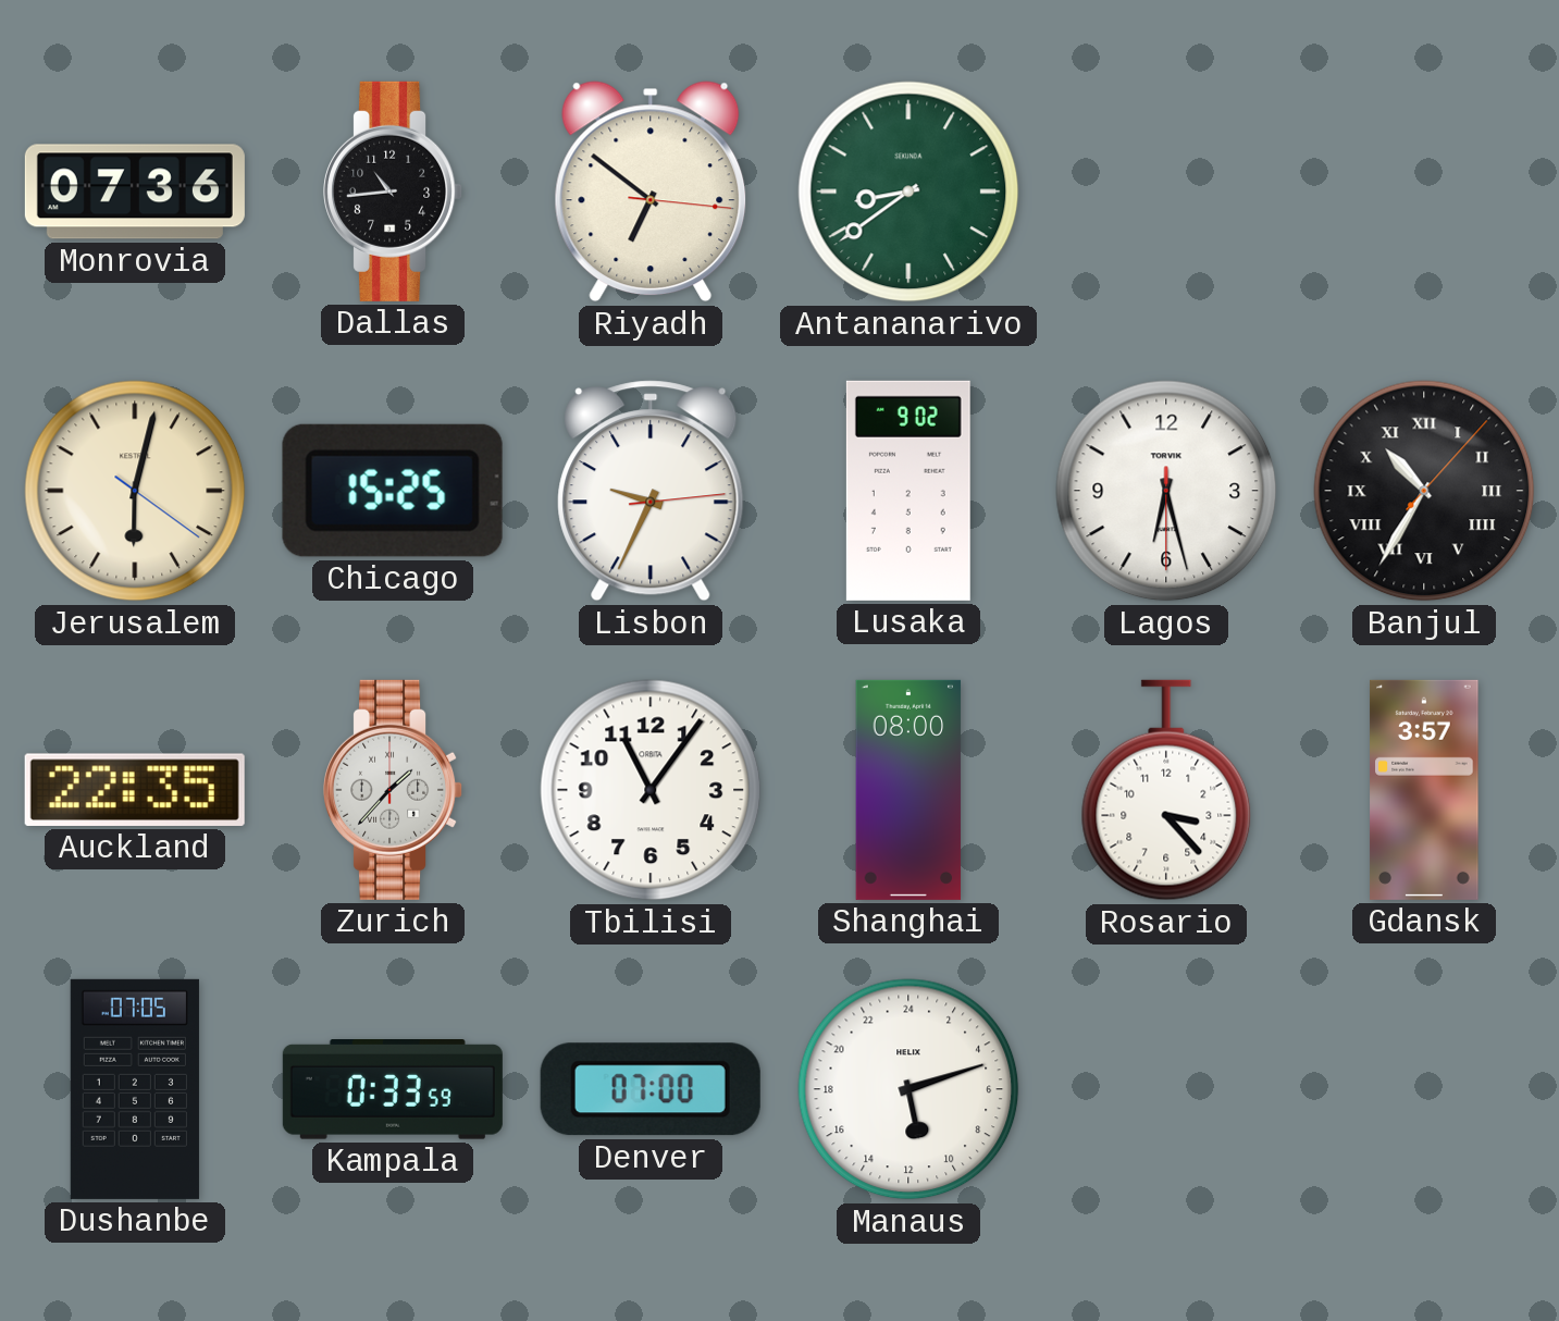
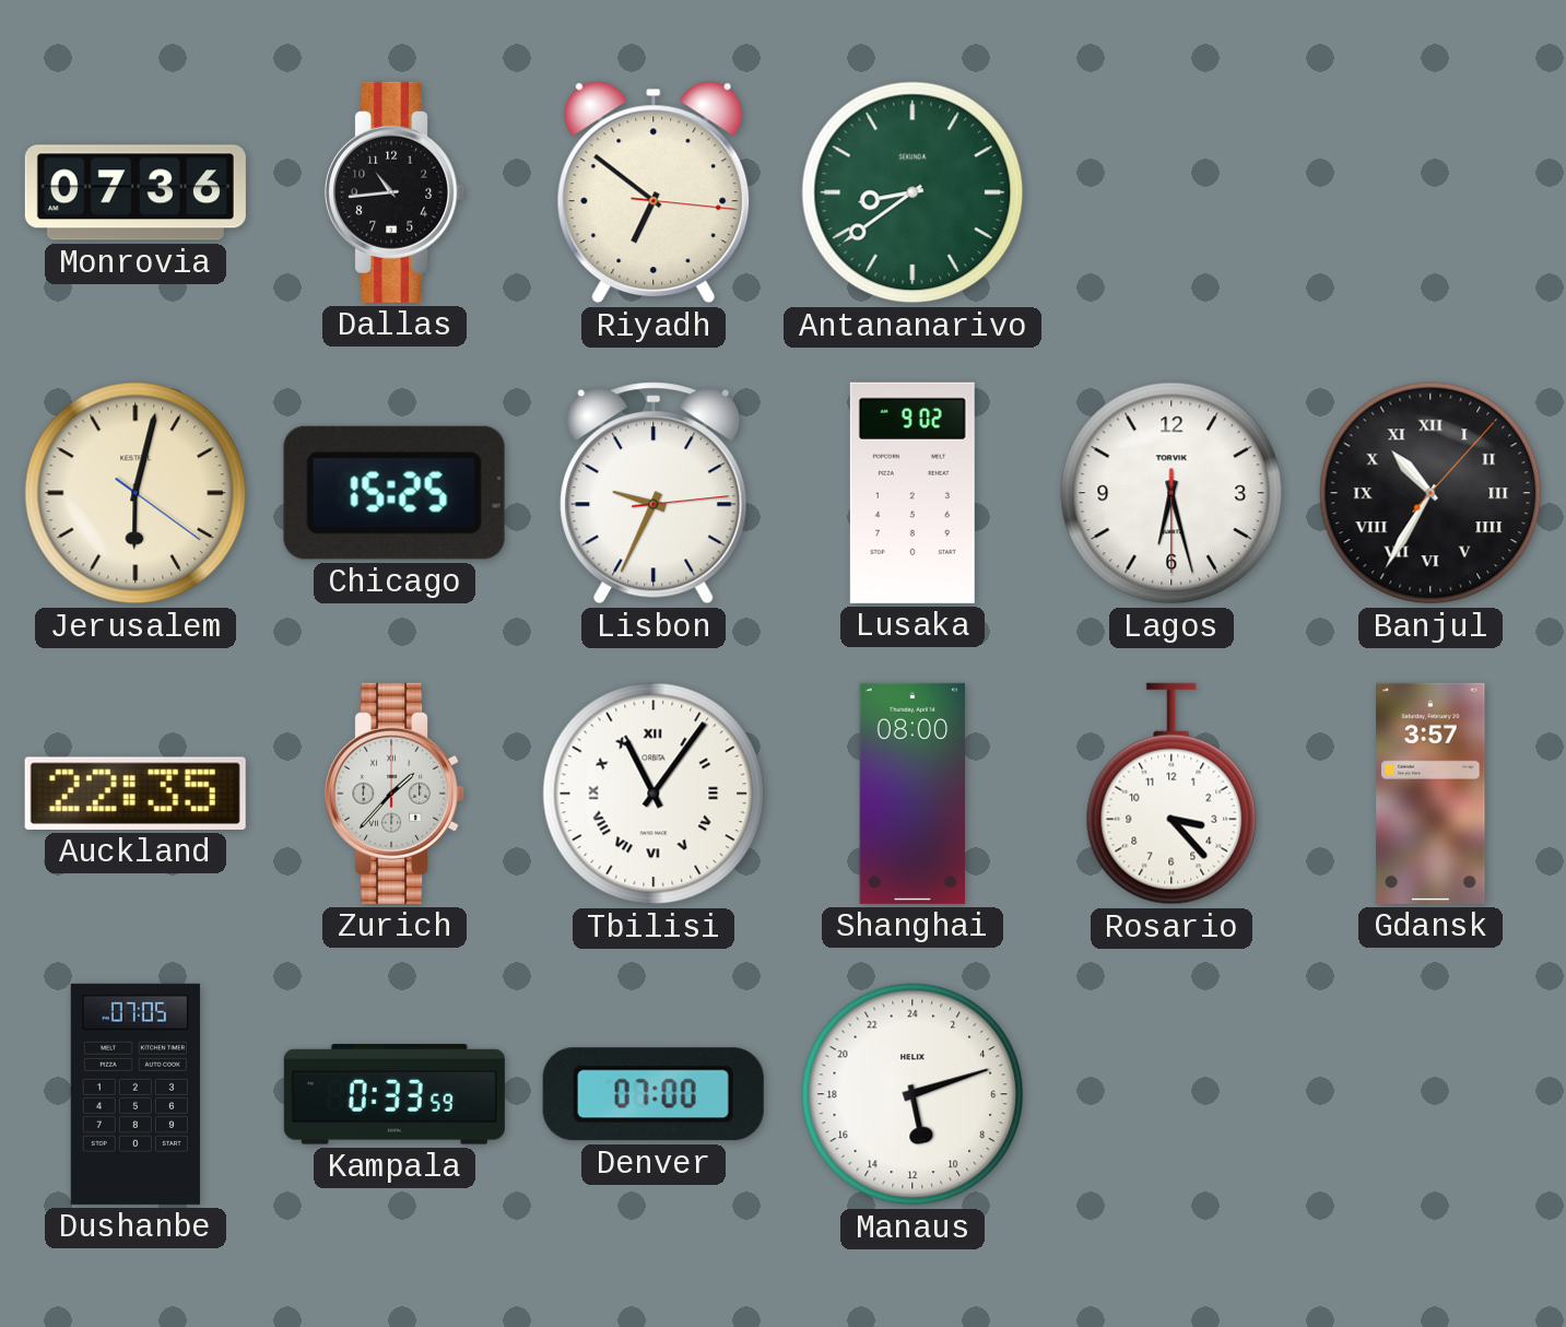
Tbilisi numerals: Arabic -> Roman
